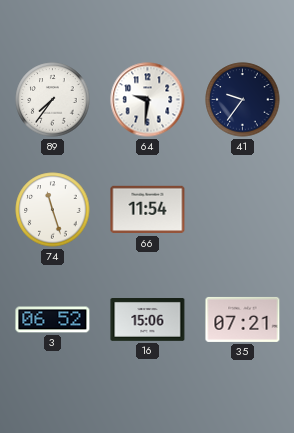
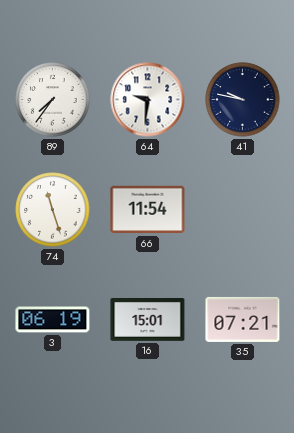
41: 9:36 -> 9:47
3: 06:52 -> 06:19
16: 15:06 -> 15:01
